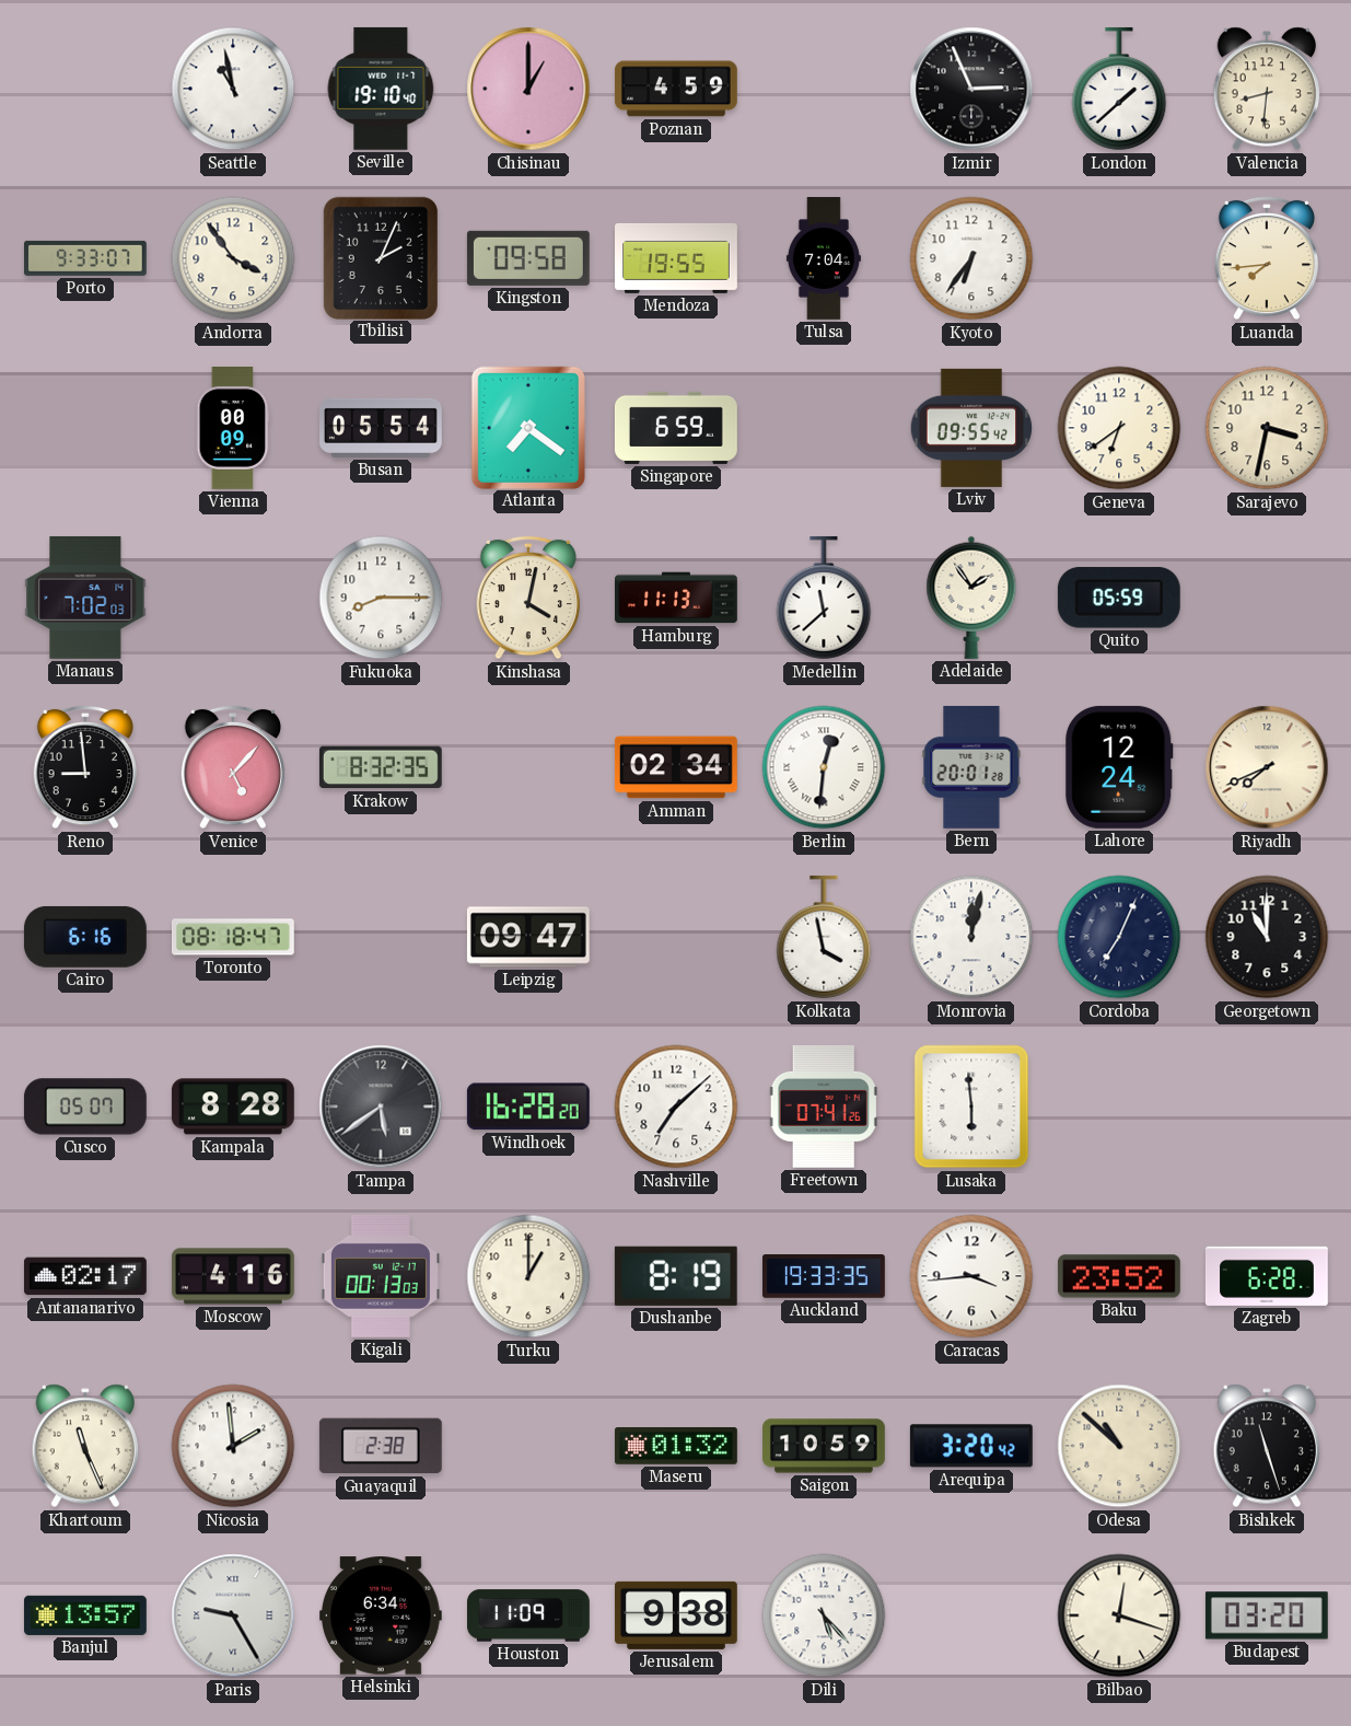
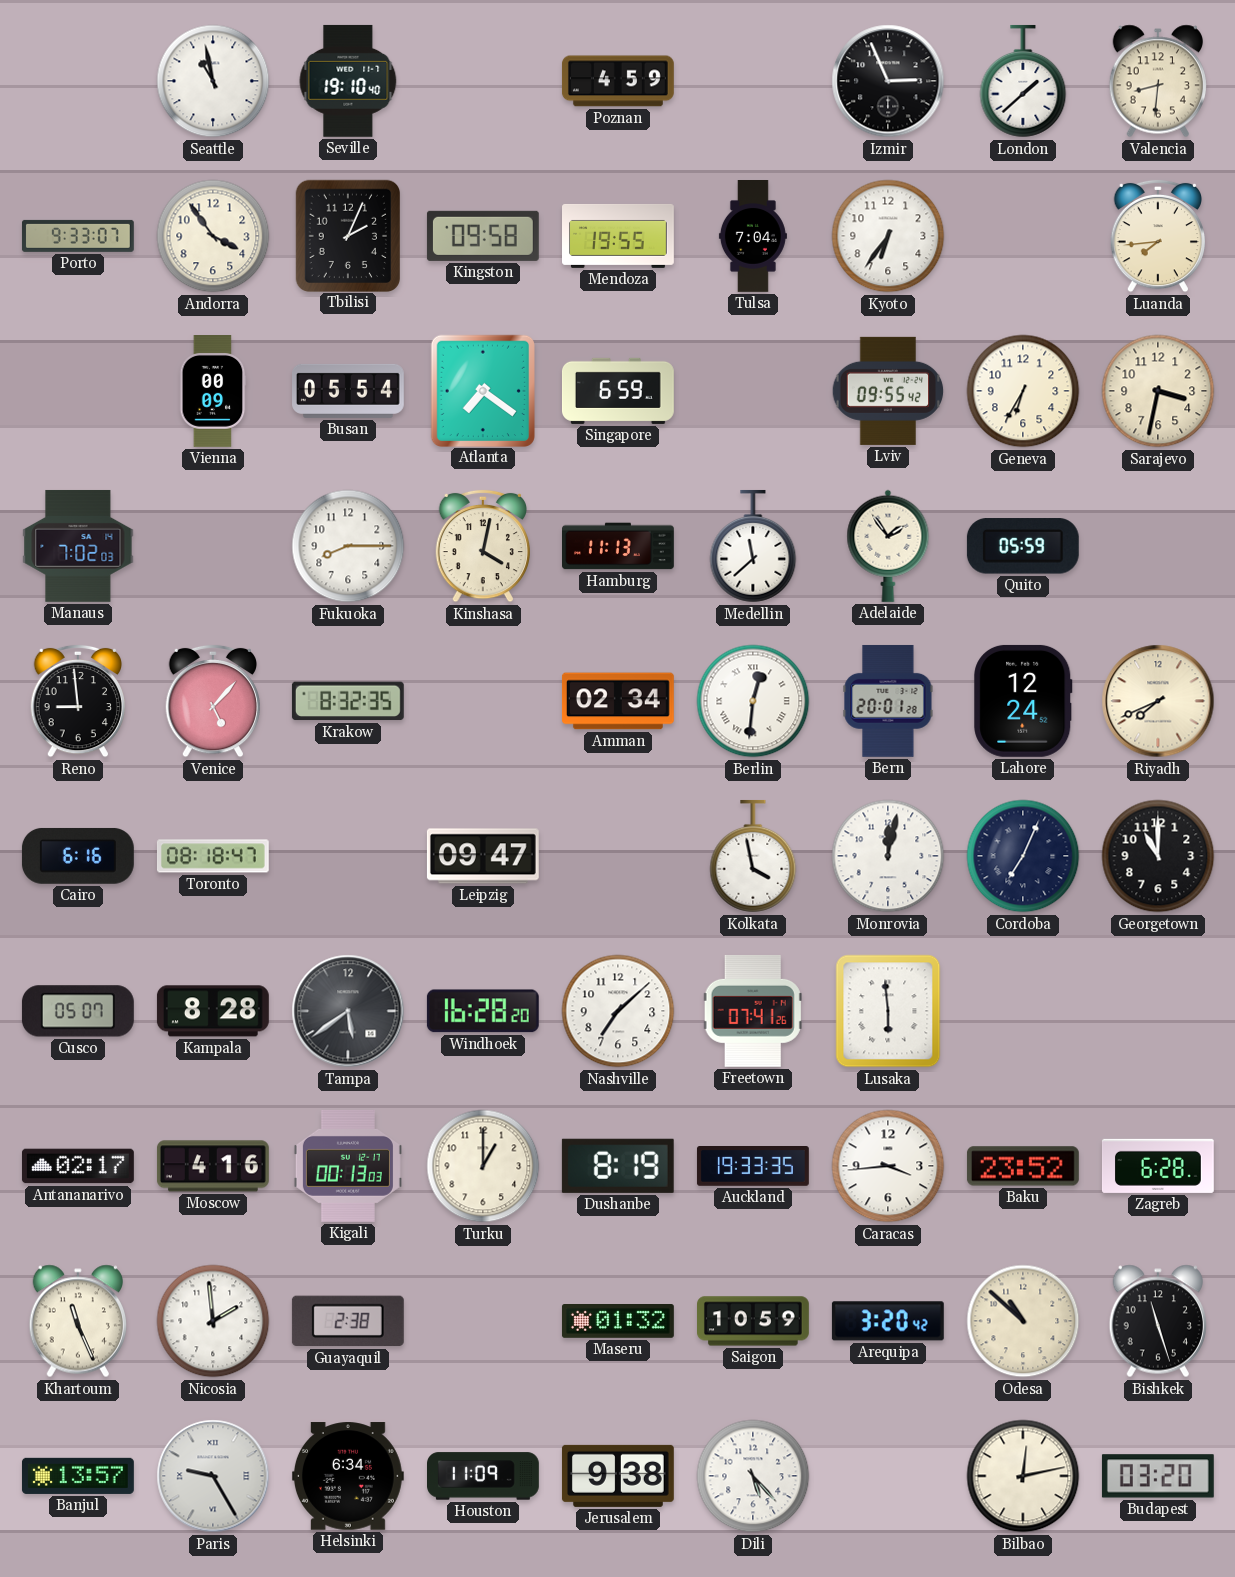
Chisinau: 1:00 -> none
Geneva: 6:39 -> 6:35
Bilbao: 12:18 -> 12:13
